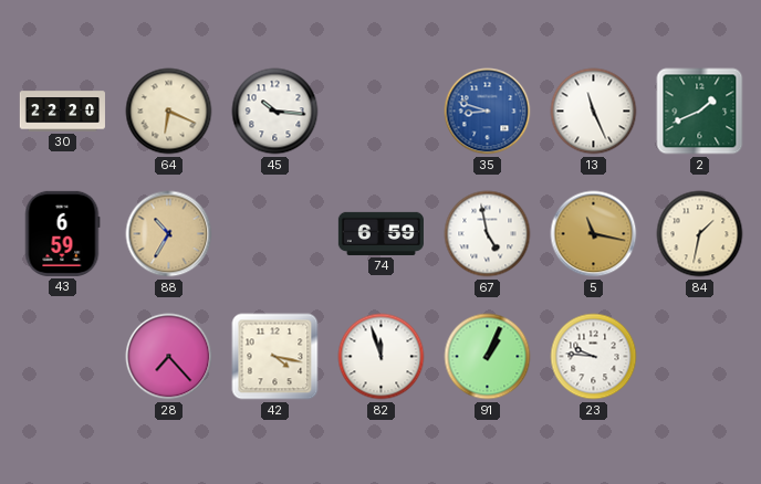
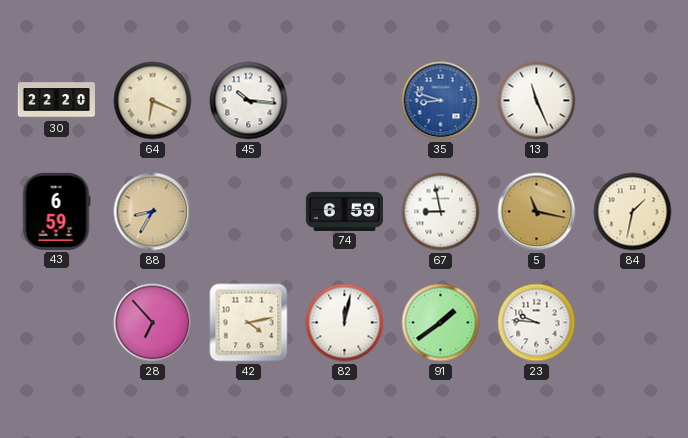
2: 1:41 -> none
88: 10:35 -> 8:35
67: 4:58 -> 8:58
28: 7:23 -> 6:53
42: 4:17 -> 4:13
82: 11:57 -> 12:02
91: 1:04 -> 1:39
